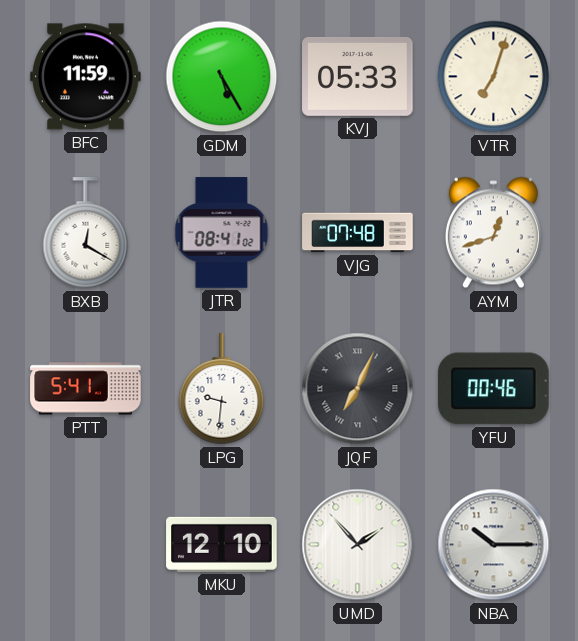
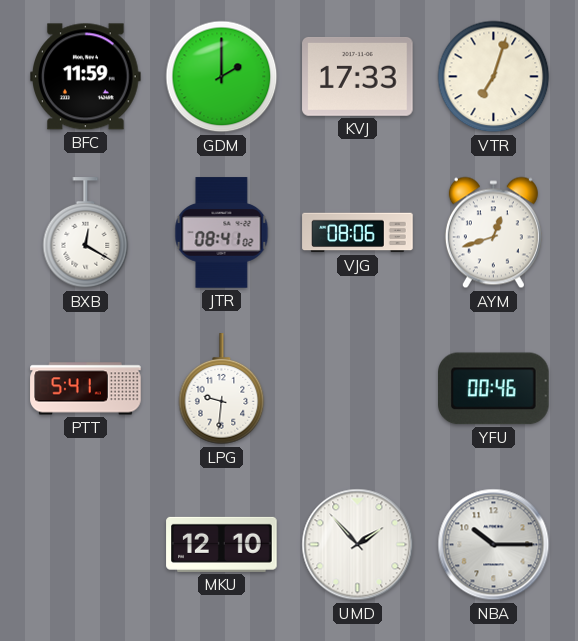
GDM: 5:25 -> 2:00
KVJ: 05:33 -> 17:33
VJG: 07:48 -> 08:06
JQF: 7:04 -> none
